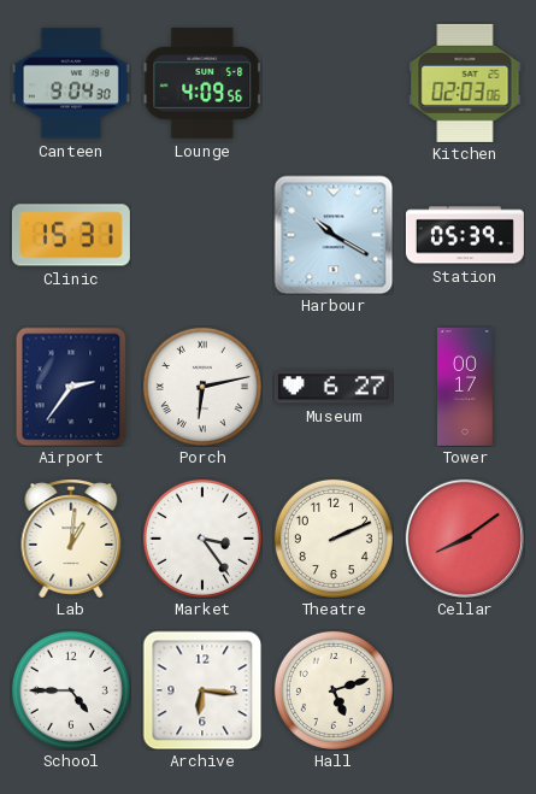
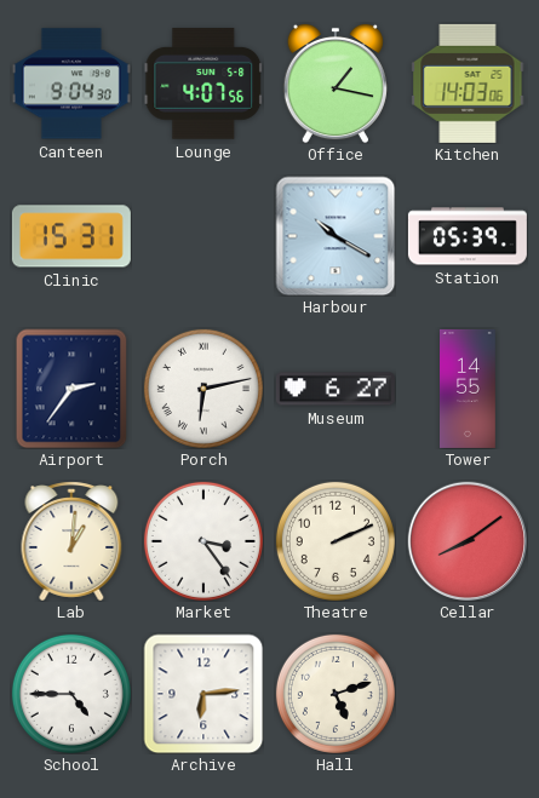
Lounge: 4:09 -> 4:07
Office: none -> 1:17
Kitchen: 02:03 -> 14:03
Tower: 00:17 -> 14:55
Archive: 6:16 -> 6:14
